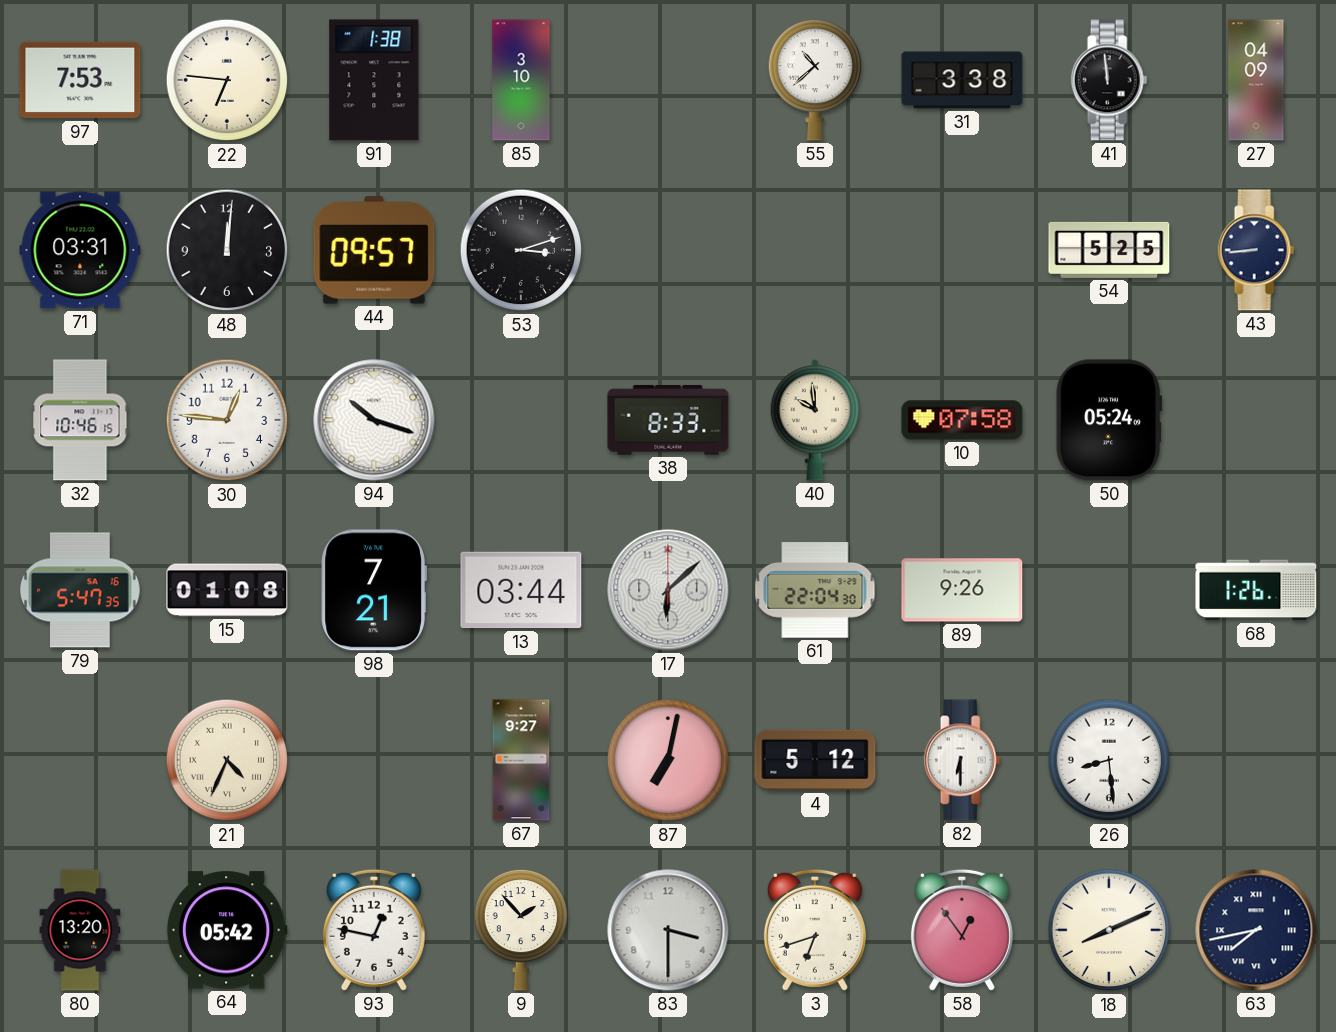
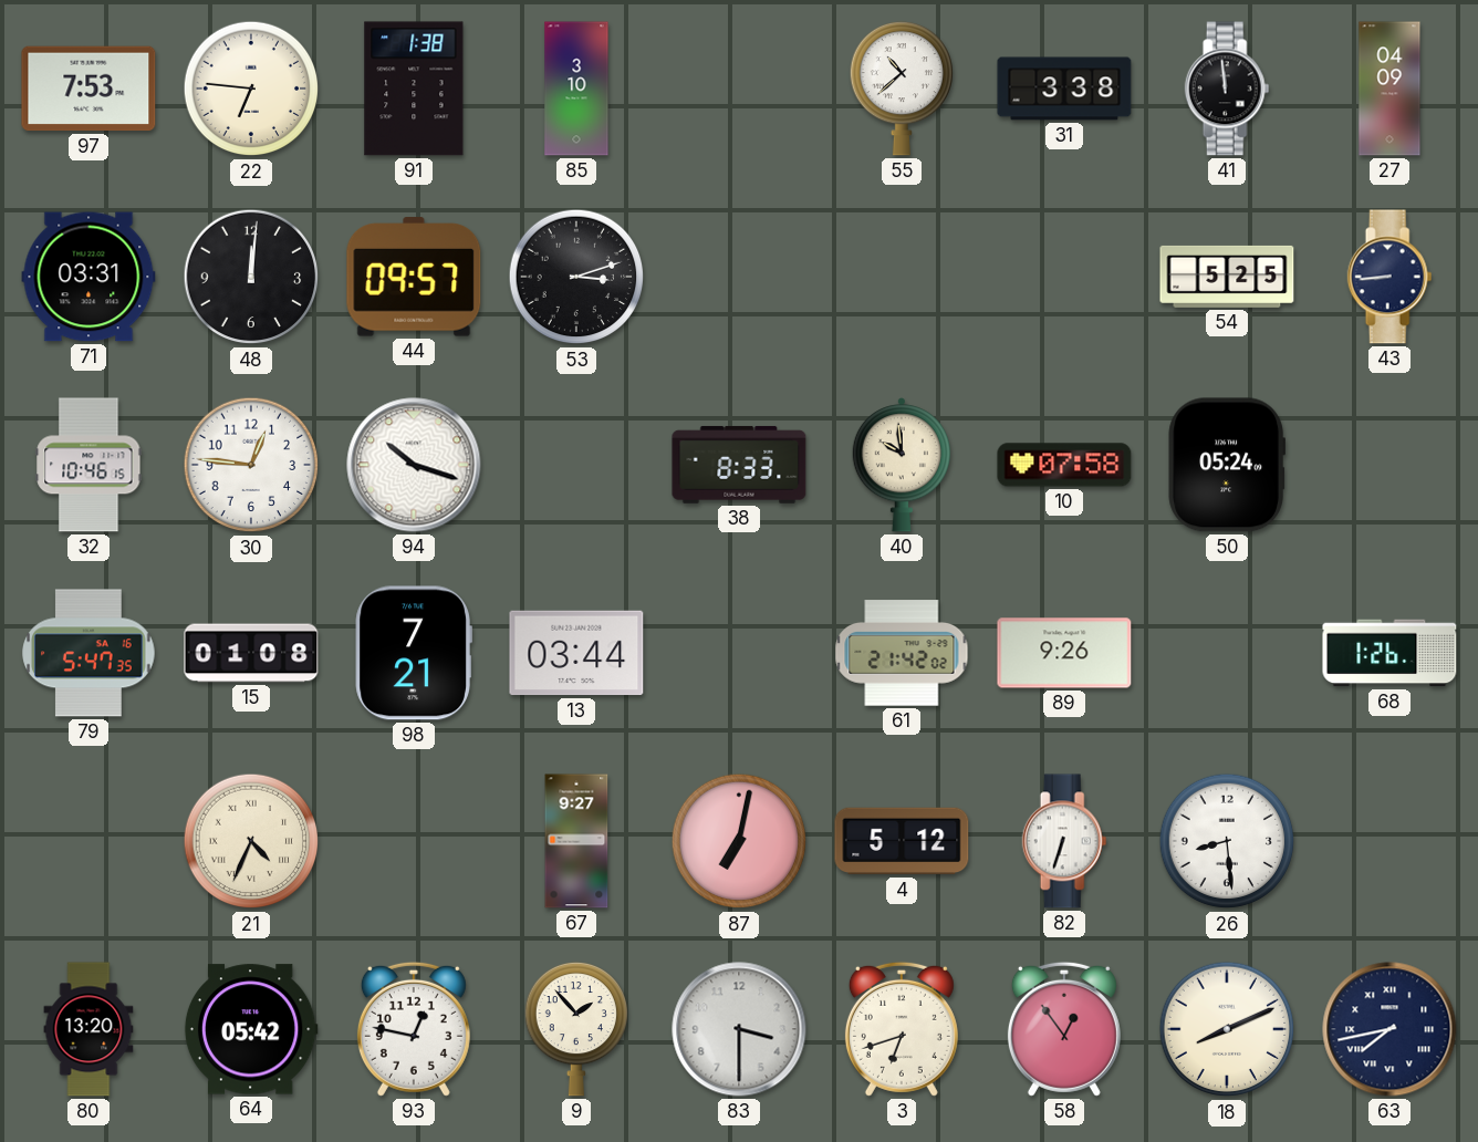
17: 6:08 -> none
61: 22:04 -> 21:42
82: 6:30 -> 6:33
